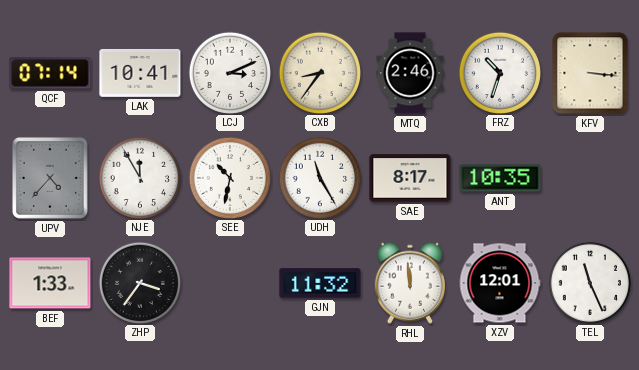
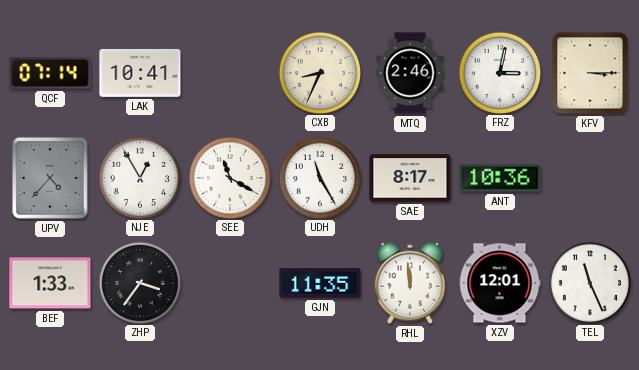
LCJ: 3:11 -> none
CXB: 8:36 -> 8:34
FRZ: 10:33 -> 3:02
KFV: 3:16 -> 3:15
NJE: 11:55 -> 12:55
SEE: 10:32 -> 11:20
ANT: 10:35 -> 10:36
GJN: 11:32 -> 11:35
